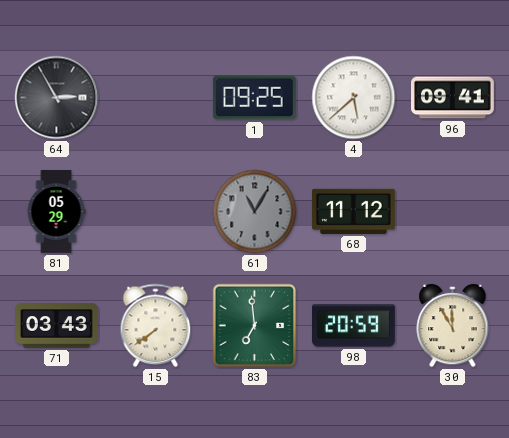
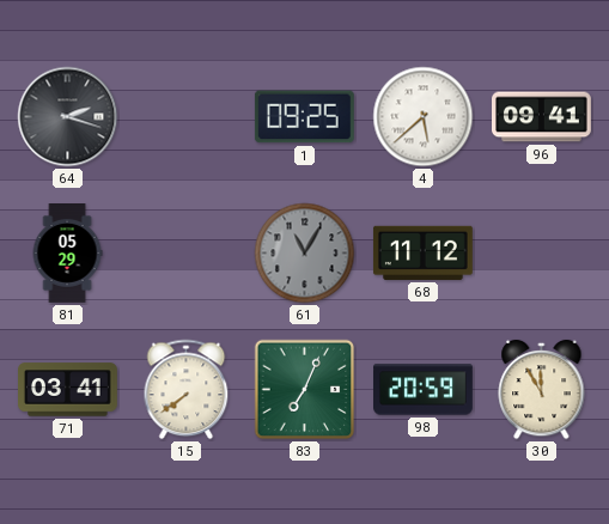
64: 2:55 -> 2:18
71: 03:43 -> 03:41
83: 6:59 -> 7:04
